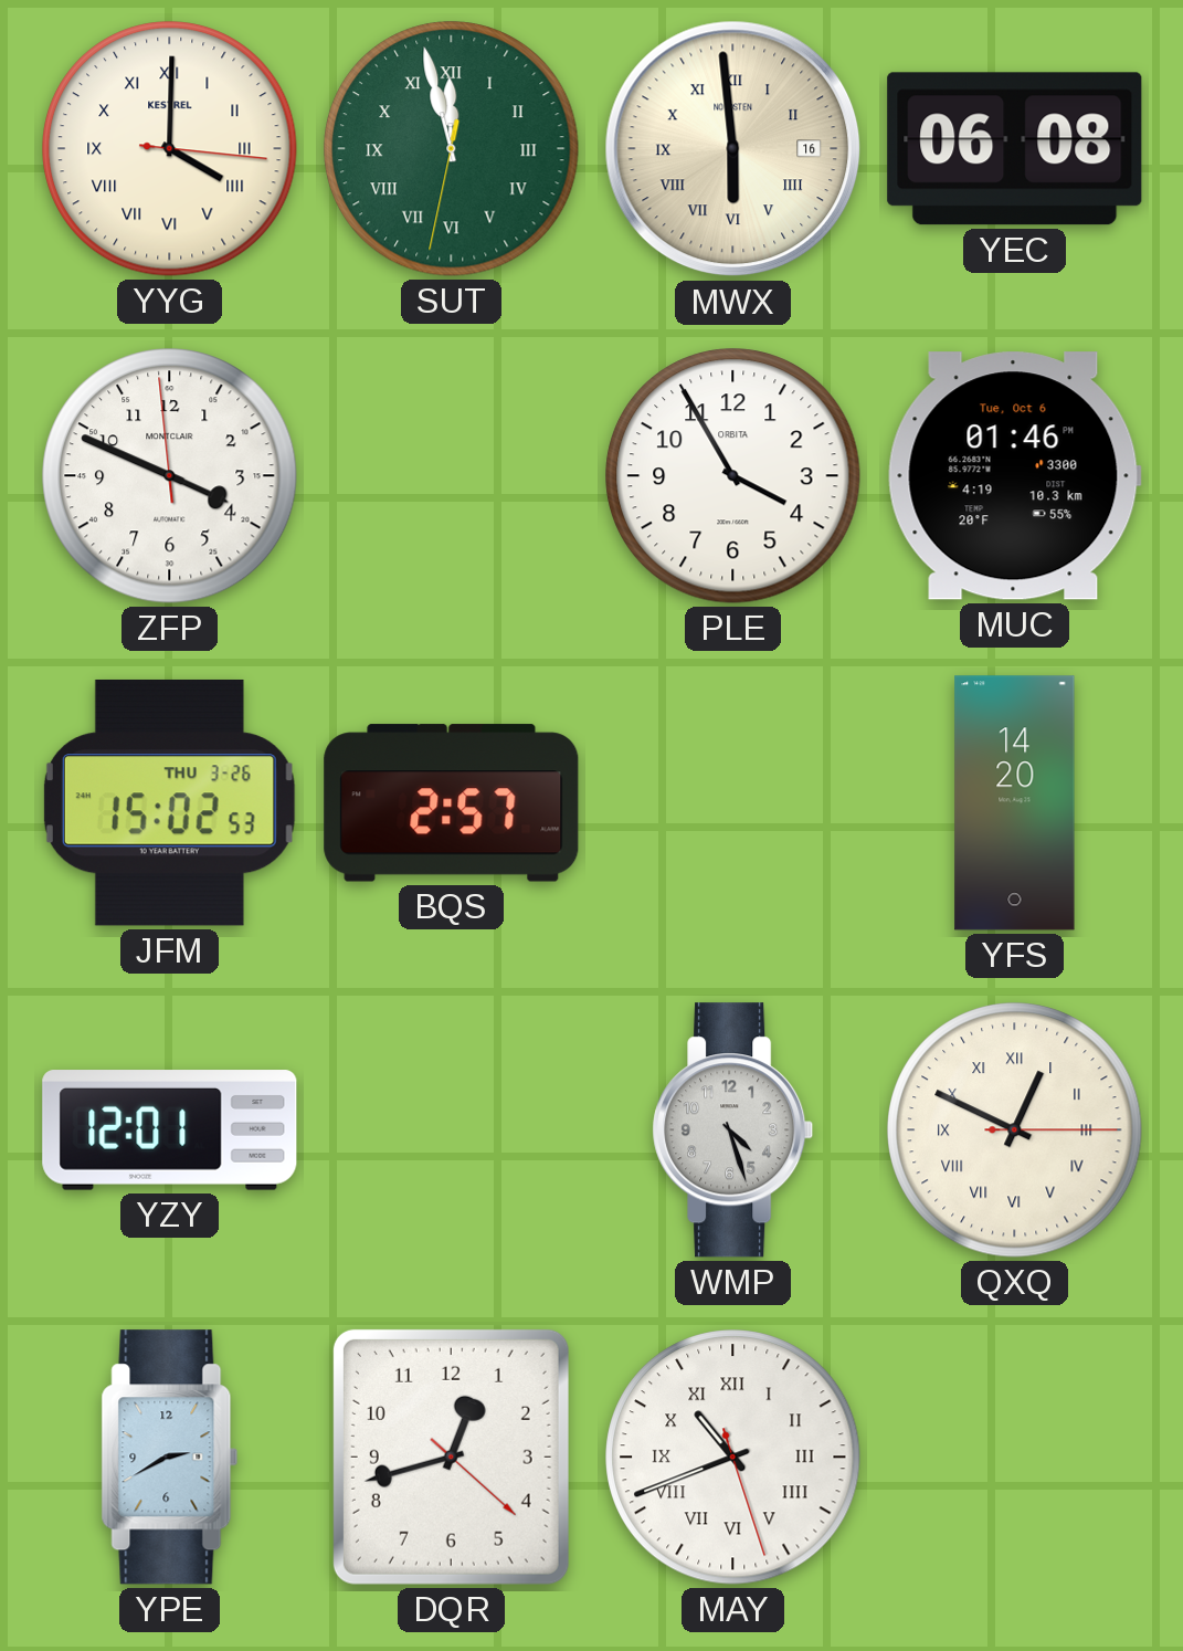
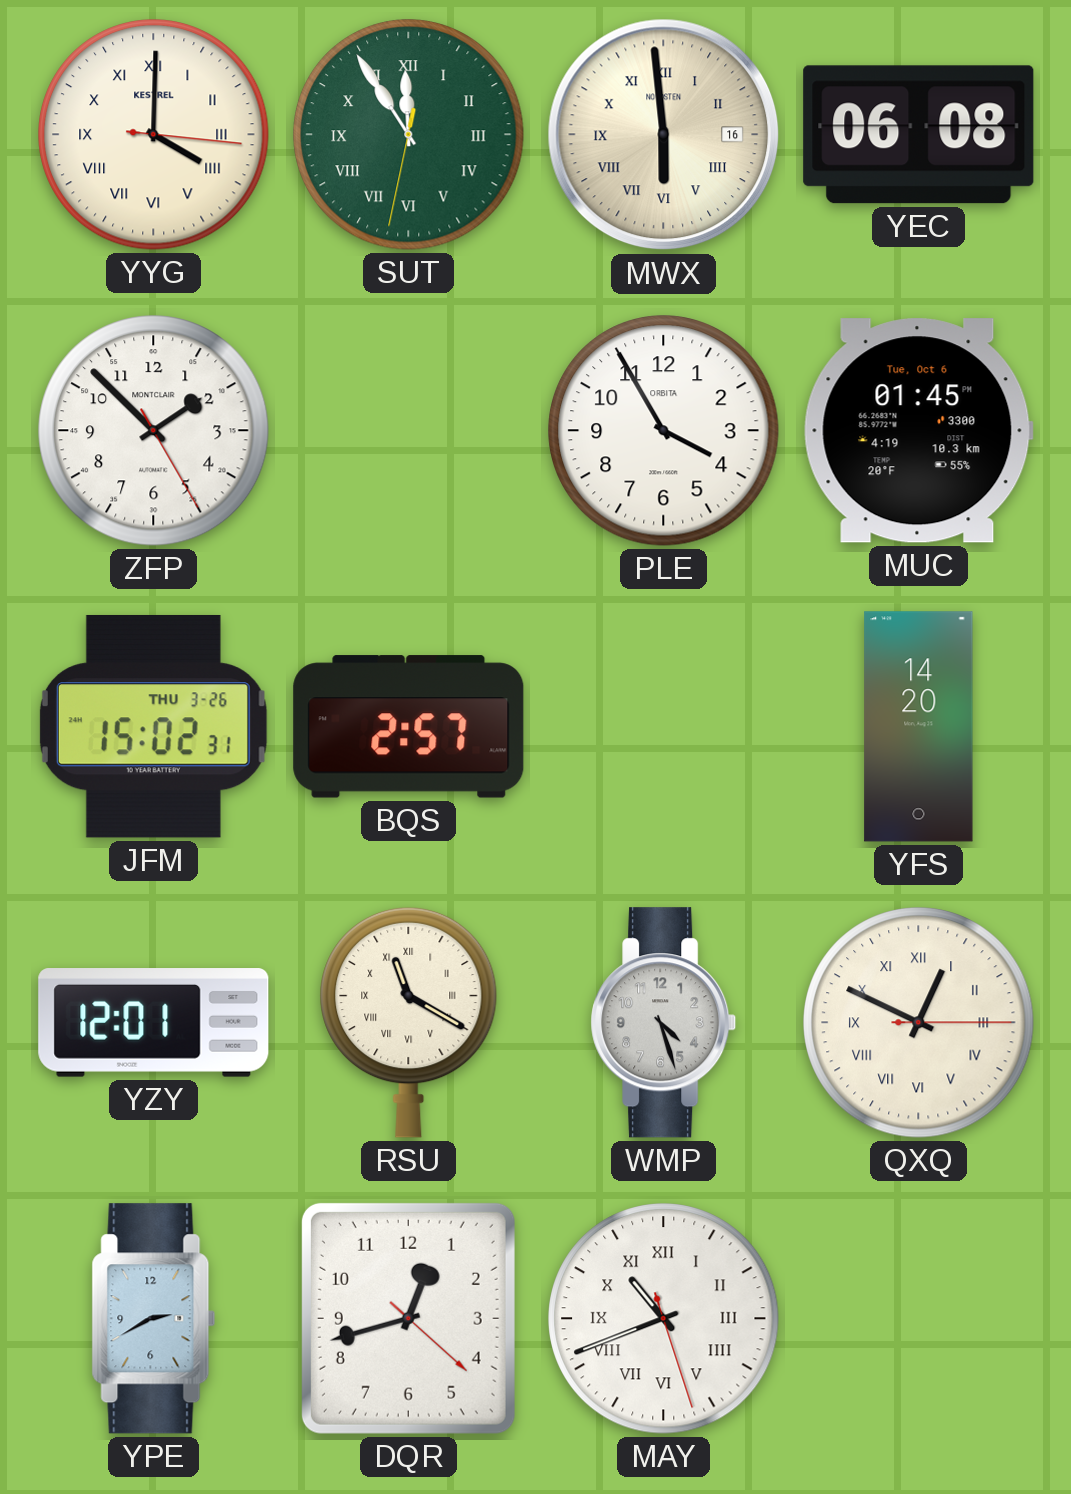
SUT: 11:57 -> 11:54
ZFP: 3:48 -> 1:52
MUC: 01:46 -> 01:45
JFM: 15:02:53 -> 15:02:31
RSU: none -> 11:20
